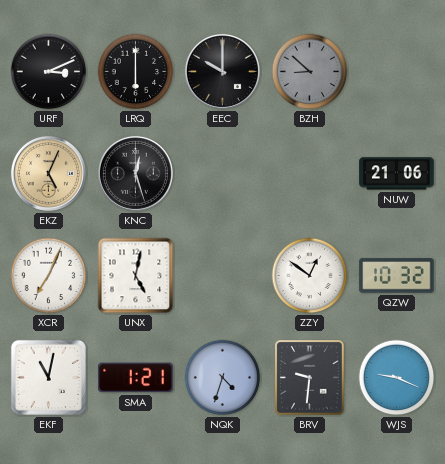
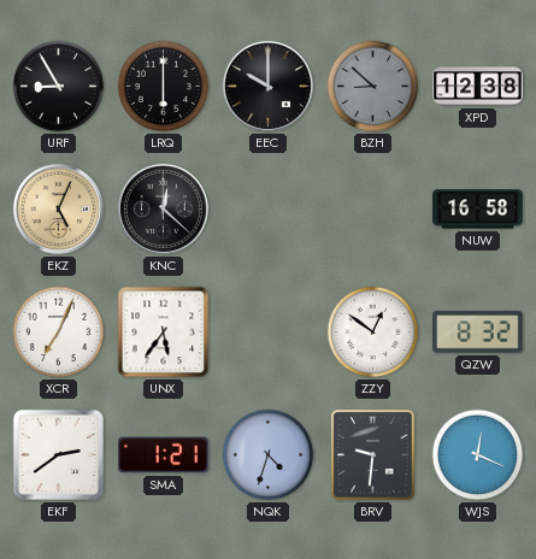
URF: 3:11 -> 8:55
XPD: none -> 12:38
KNC: 12:27 -> 12:22
NUW: 21:06 -> 16:58
UNX: 5:02 -> 5:36
QZW: 10:32 -> 8:32
EKF: 11:02 -> 2:39
WJS: 9:19 -> 12:19
